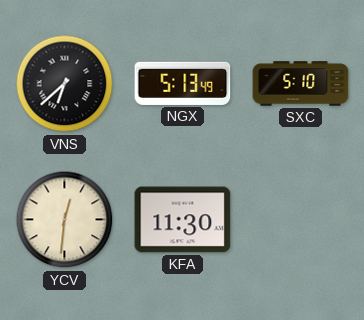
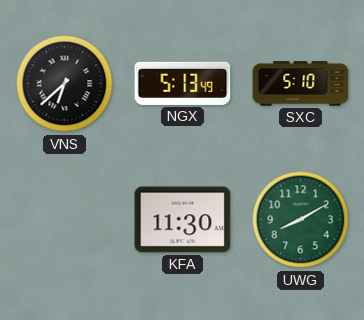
YCV: 12:31 -> none
UWG: none -> 8:10
